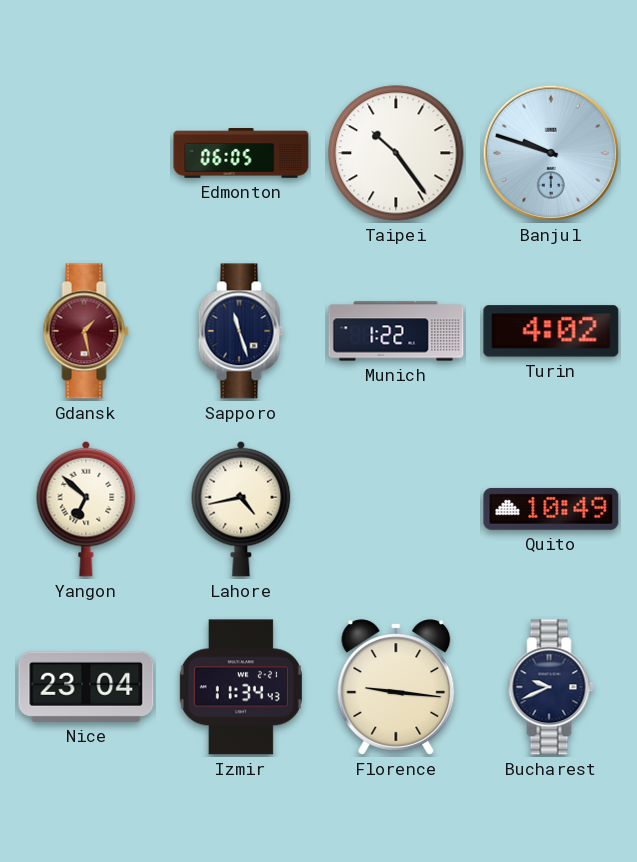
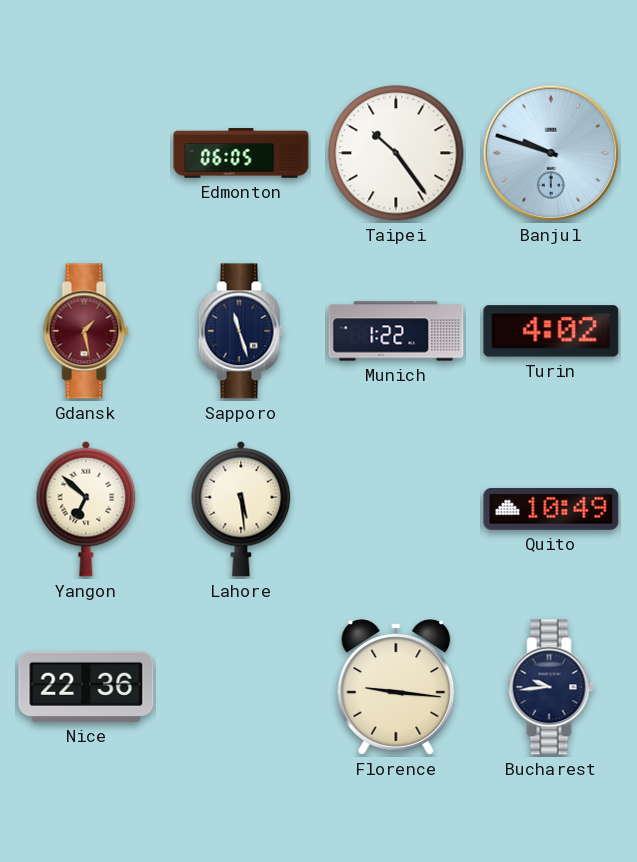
Lahore: 4:43 -> 5:29
Nice: 23:04 -> 22:36
Izmir: 11:34 -> none
Bucharest: 9:41 -> 9:44
